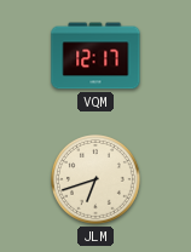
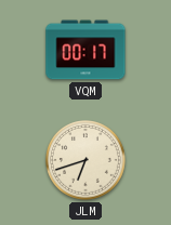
VQM: 12:17 -> 00:17
